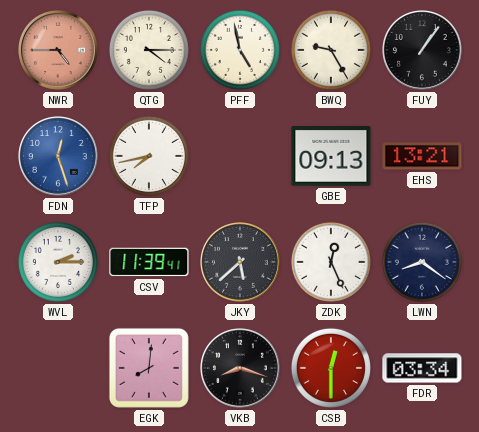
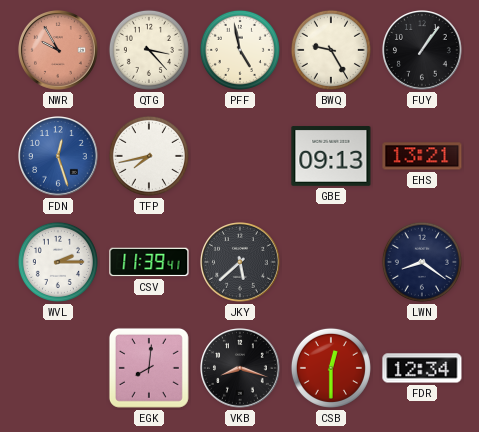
NWR: 4:45 -> 9:55
QTG: 4:15 -> 3:23
ZDK: 12:26 -> none
FDR: 03:34 -> 12:34
